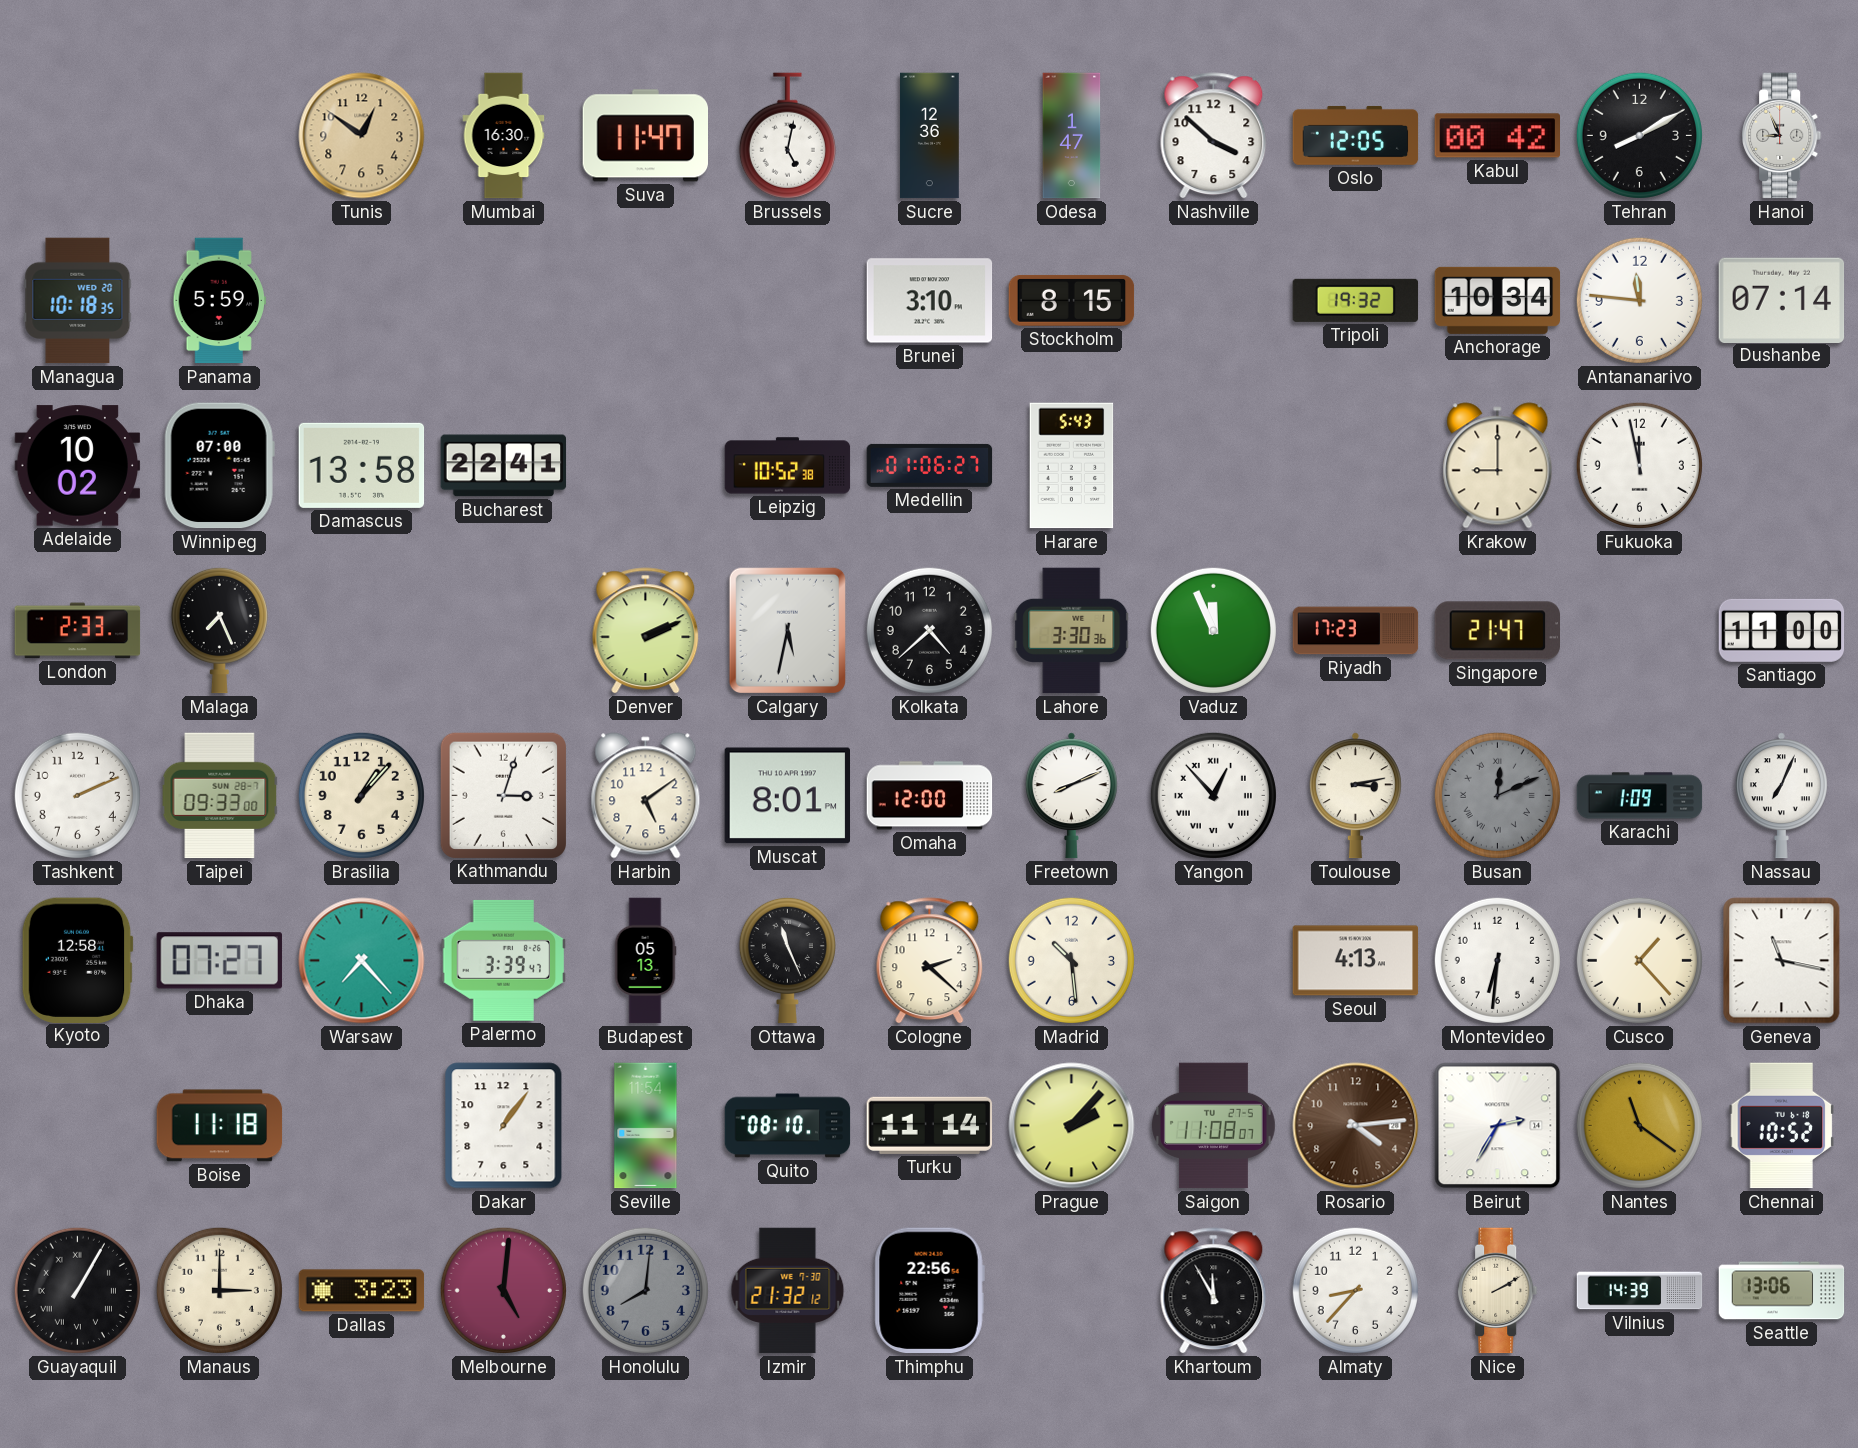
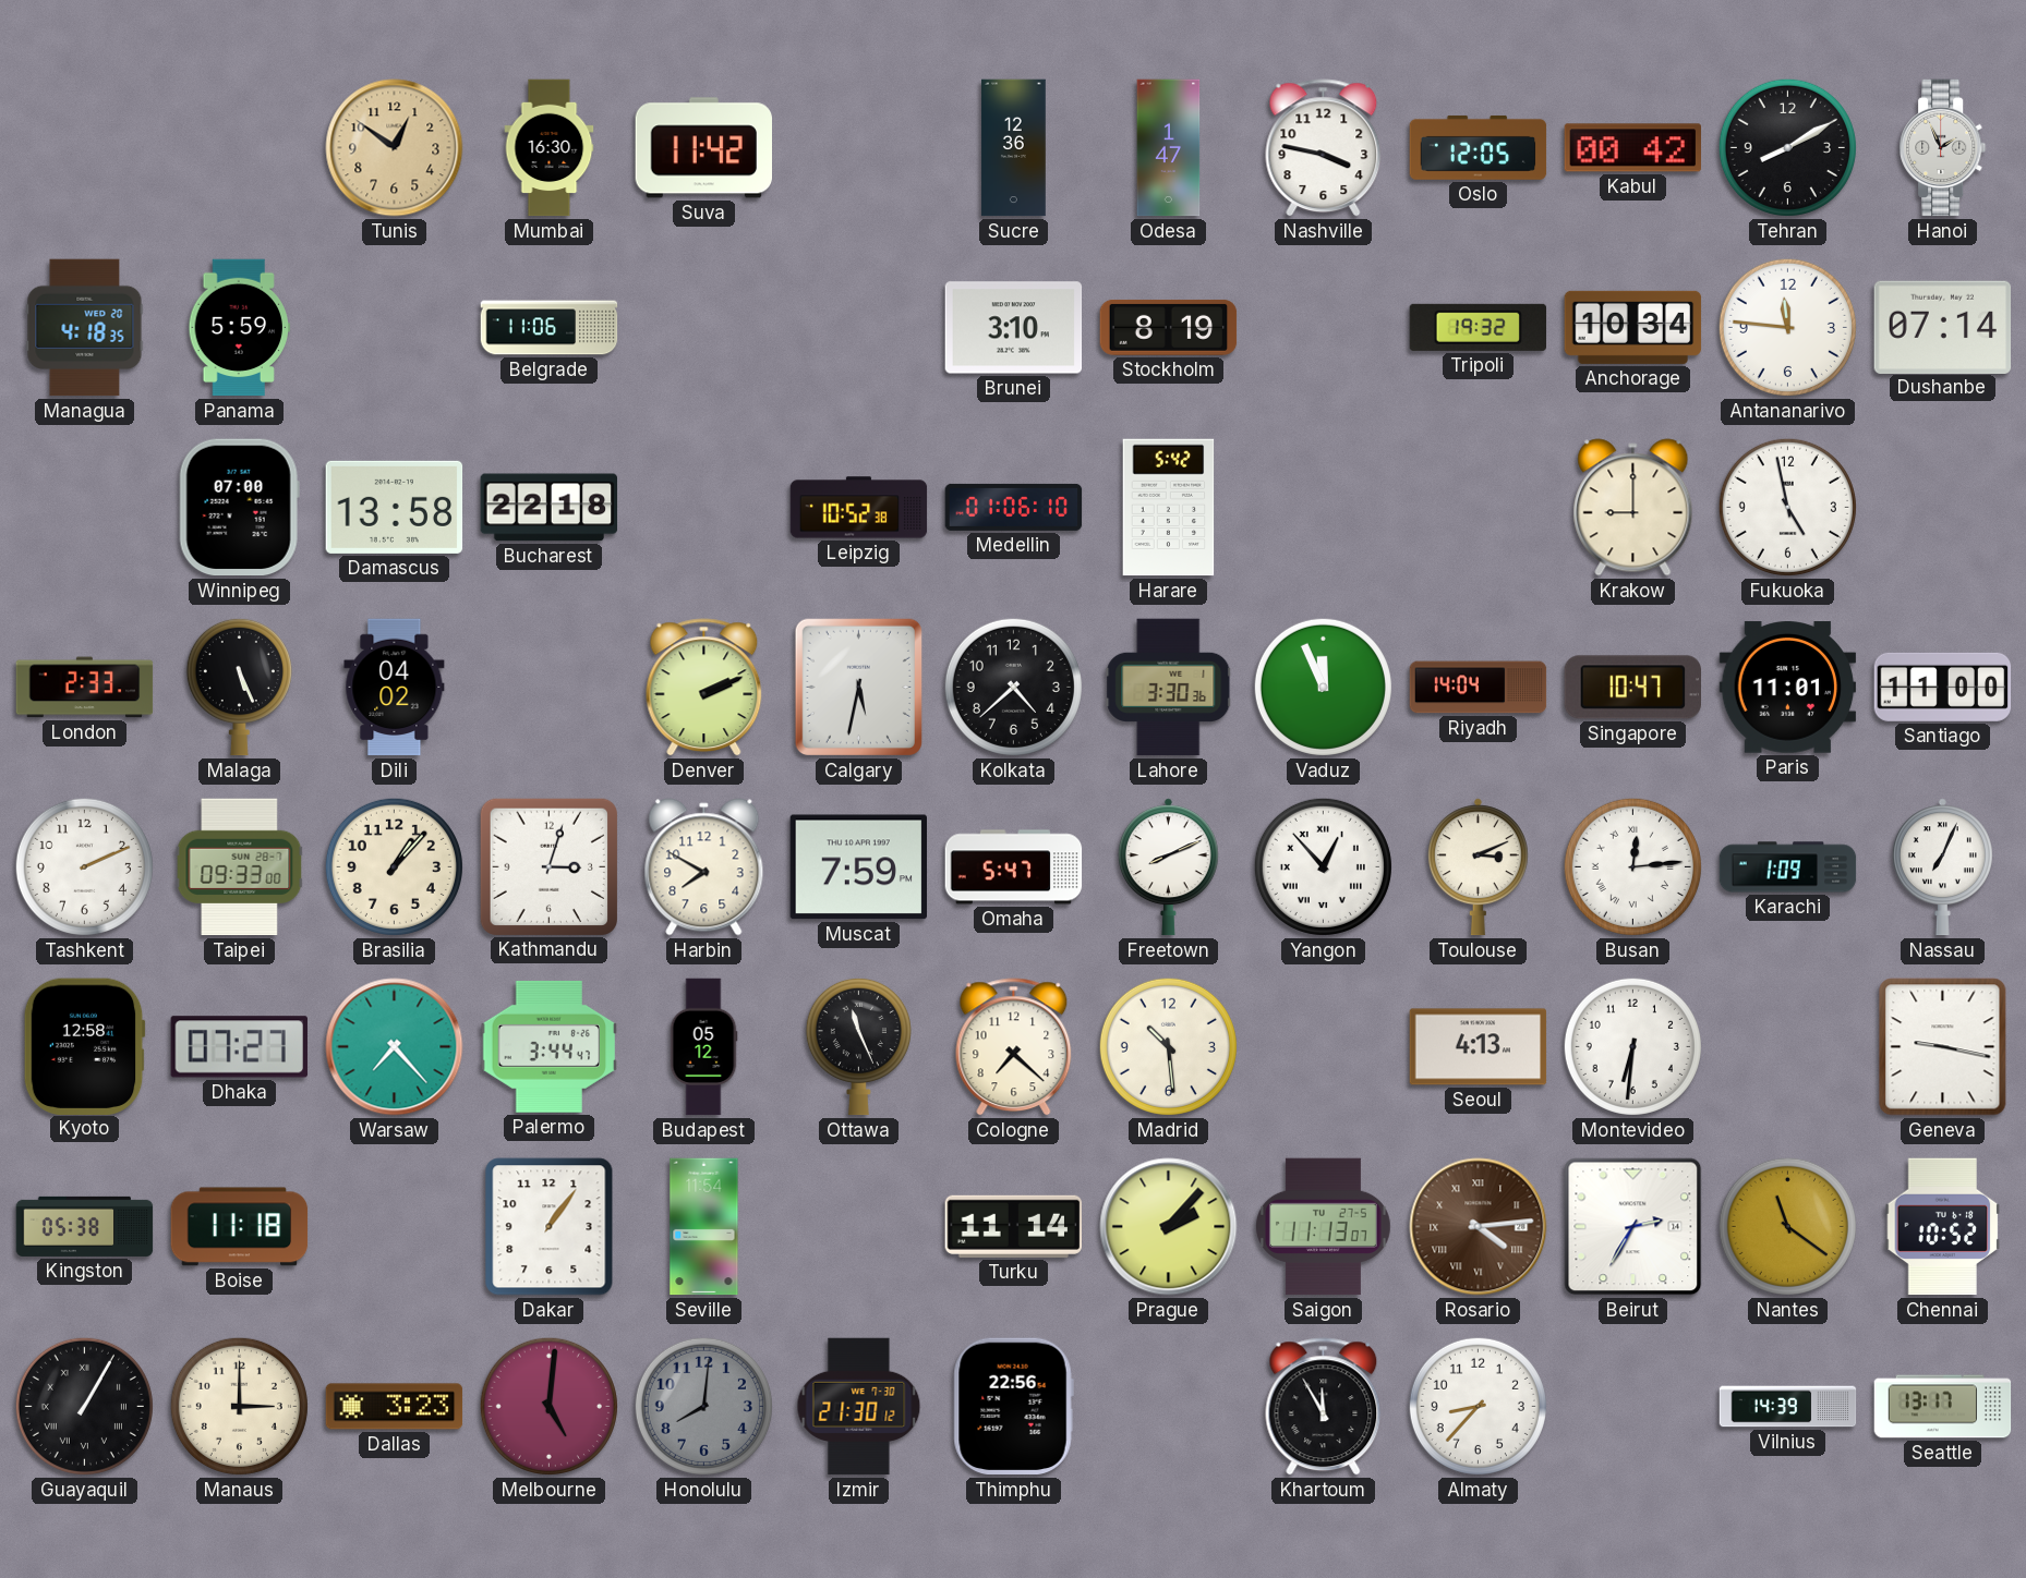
Suva: 11:47 -> 11:42
Brussels: 5:02 -> none
Nashville: 3:52 -> 3:47
Hanoi: 8:56 -> 1:56
Managua: 10:18 -> 4:18
Belgrade: none -> 11:06
Stockholm: 8:15 -> 8:19
Adelaide: 10:02 -> none
Bucharest: 22:41 -> 22:18
Medellin: 01:06:27 -> 01:06:10
Harare: 5:43 -> 5:42
Fukuoka: 11:58 -> 4:58
Malaga: 7:26 -> 5:26
Dili: none -> 04:02
Riyadh: 17:23 -> 14:04
Singapore: 21:47 -> 10:47
Paris: none -> 11:01
Harbin: 5:09 -> 7:50
Muscat: 8:01 -> 7:59
Omaha: 12:00 -> 5:47
Toulouse: 3:13 -> 3:11
Busan: 12:11 -> 12:14
Busan dial: grey -> white
Palermo: 3:39 -> 3:44
Budapest: 05:13 -> 05:12
Cologne: 2:22 -> 7:22
Cusco: 1:23 -> none
Geneva: 11:17 -> 9:17
Kingston: none -> 05:38
Quito: 08:10 -> none
Saigon: 11:08 -> 11:13
Rosario numerals: Arabic -> Roman
Izmir: 21:32 -> 21:30
Nice: 2:10 -> none
Seattle: 13:06 -> 13:17
